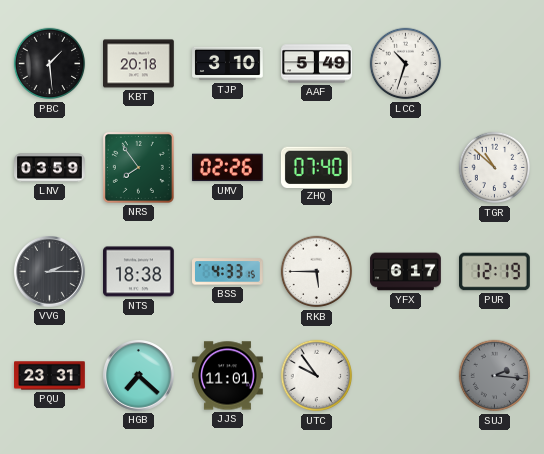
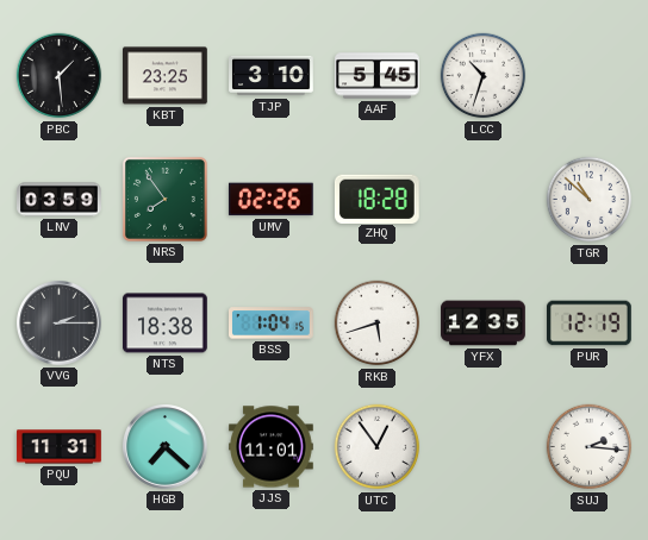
KBT: 20:18 -> 23:25
AAF: 5:49 -> 5:45
ZHQ: 07:40 -> 18:28
BSS: 4:33 -> 1:04
RKB: 5:45 -> 5:42
YFX: 6:17 -> 12:35
PQU: 23:31 -> 11:31
UTC: 9:54 -> 12:54
SUJ dial: grey -> white
